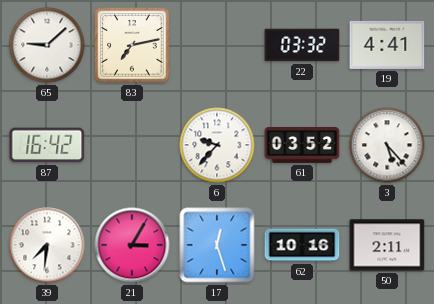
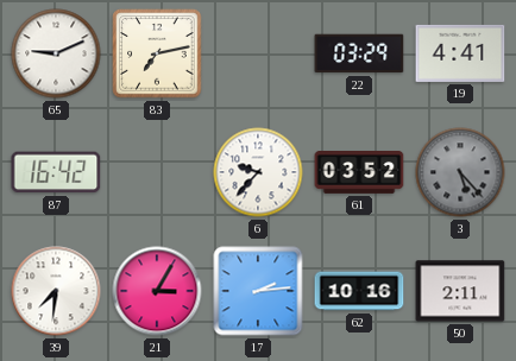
65: 9:08 -> 9:11
22: 03:32 -> 03:29
3 dial: white -> grey
17: 12:27 -> 2:14
